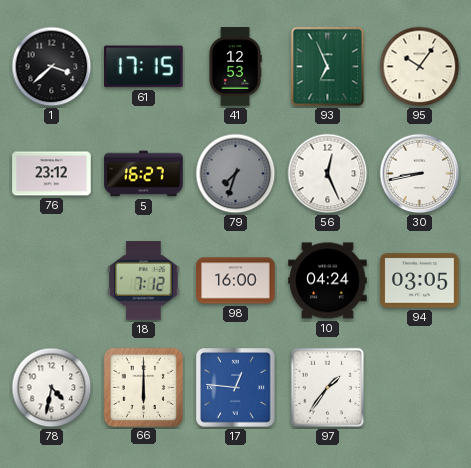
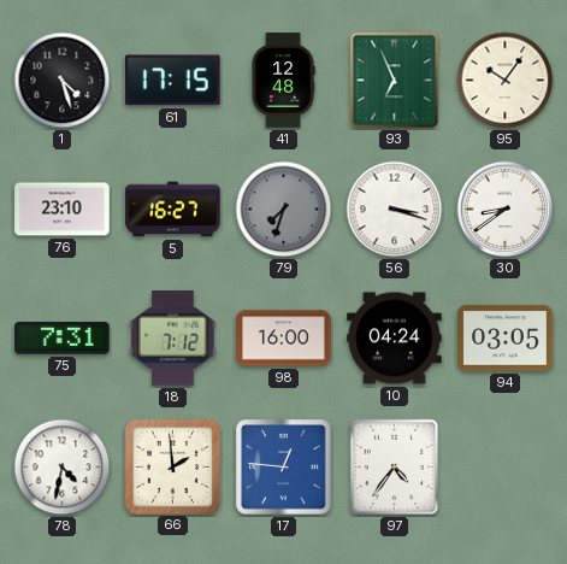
1: 3:38 -> 4:27
41: 12:53 -> 12:48
76: 23:12 -> 23:10
56: 12:26 -> 3:18
30: 8:43 -> 8:39
75: none -> 7:31
66: 6:00 -> 1:59
97: 1:36 -> 4:36
